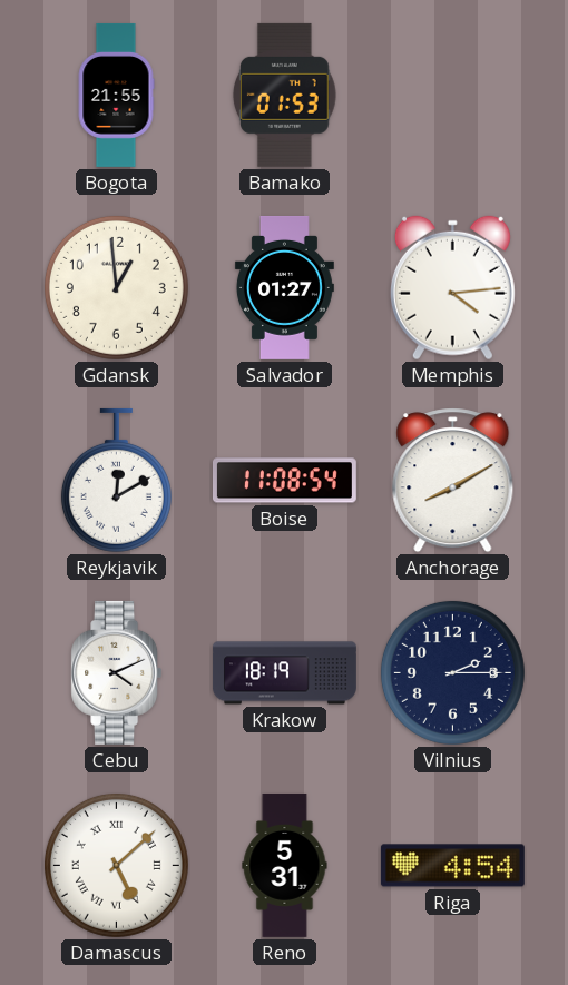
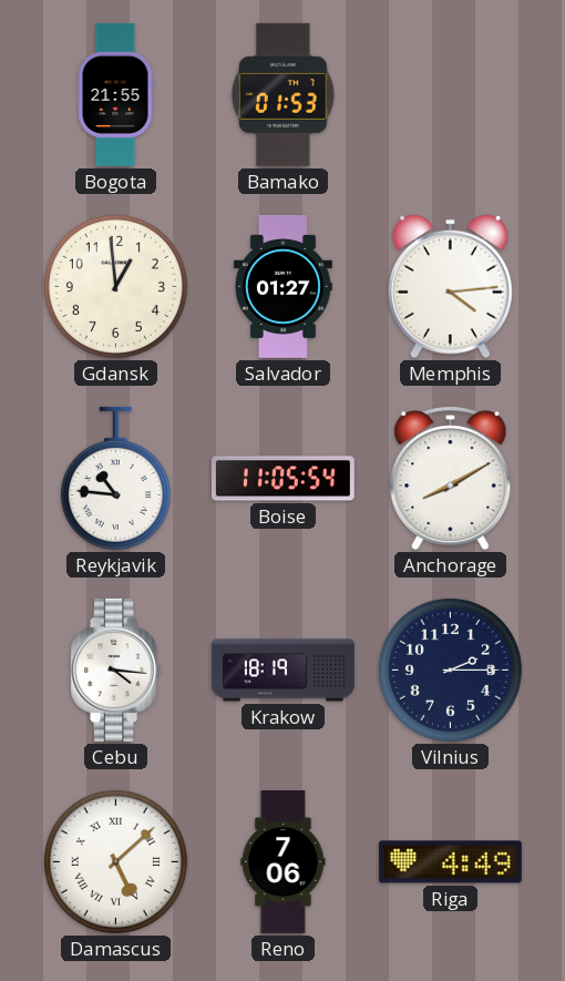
Reykjavik: 12:10 -> 10:46
Boise: 11:08 -> 11:05
Cebu: 4:11 -> 4:16
Reno: 5:31 -> 7:06
Riga: 4:54 -> 4:49
